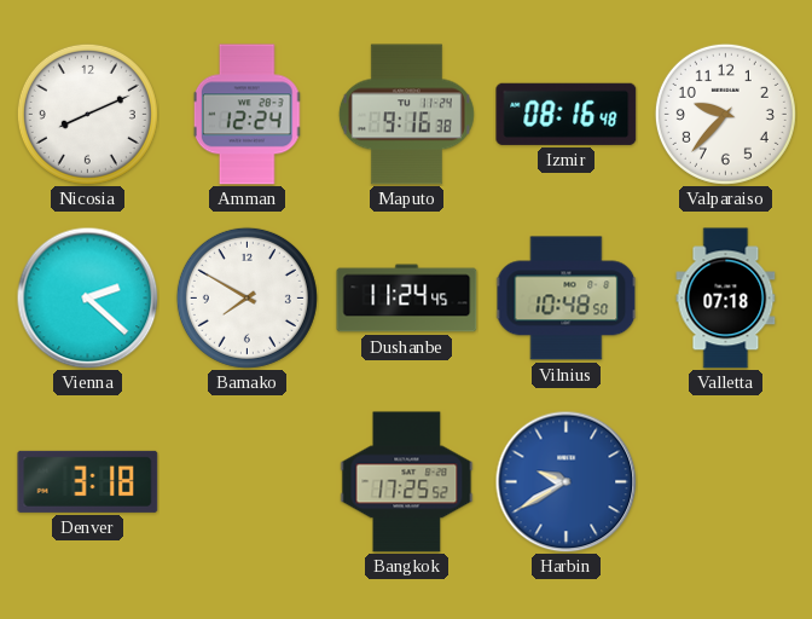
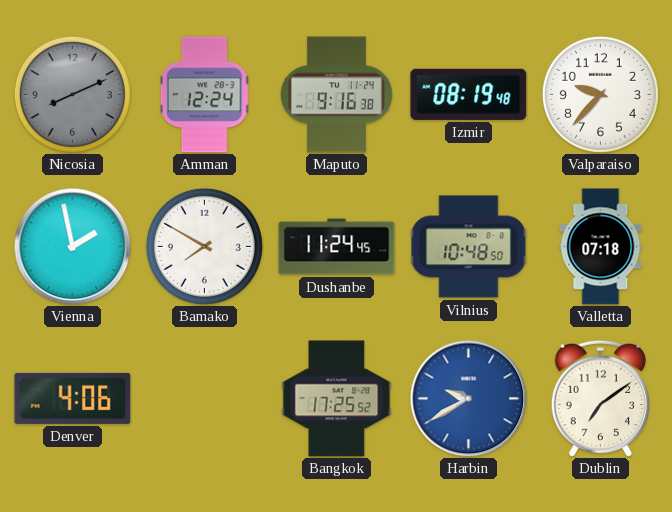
Nicosia dial: white -> grey
Izmir: 08:16 -> 08:19
Vienna: 2:22 -> 1:58
Denver: 3:18 -> 4:06
Dublin: none -> 7:09
